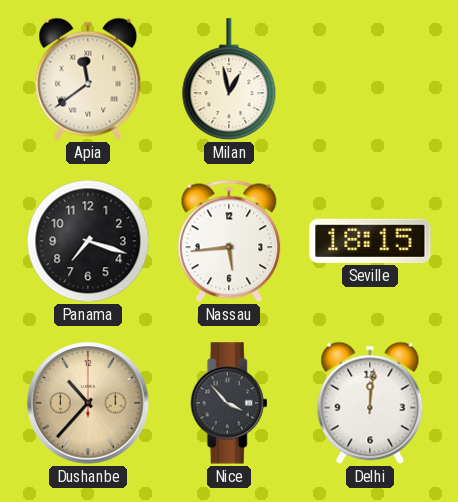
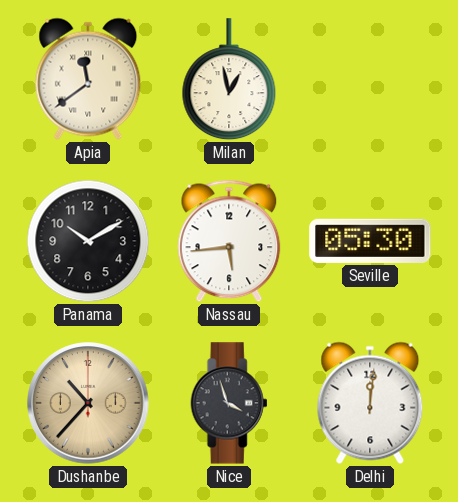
Panama: 7:18 -> 10:10
Seville: 18:15 -> 05:30
Nice: 3:53 -> 3:57
